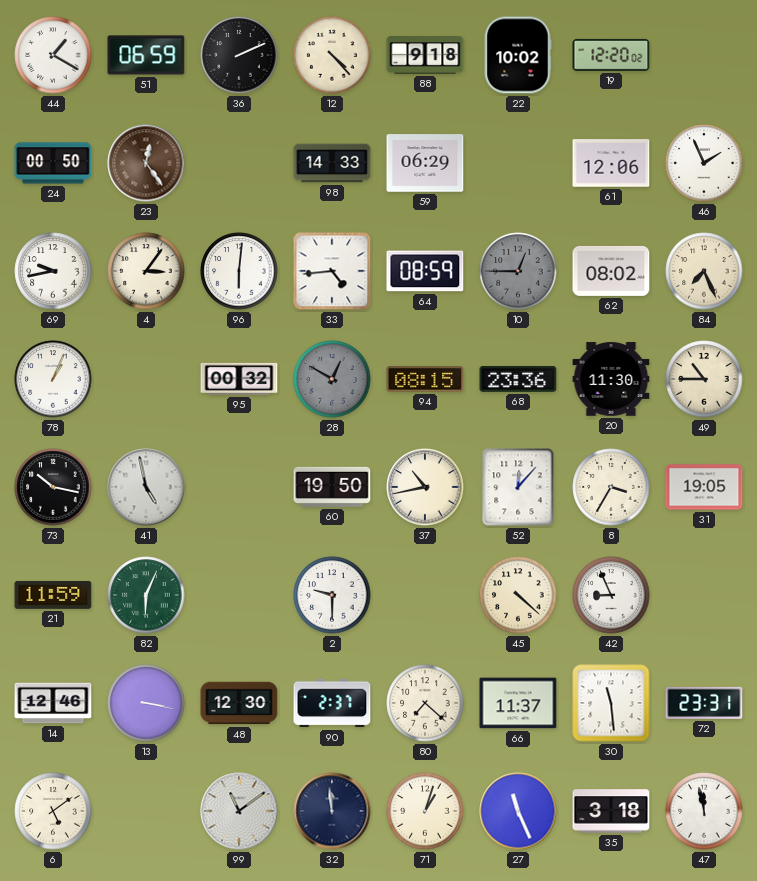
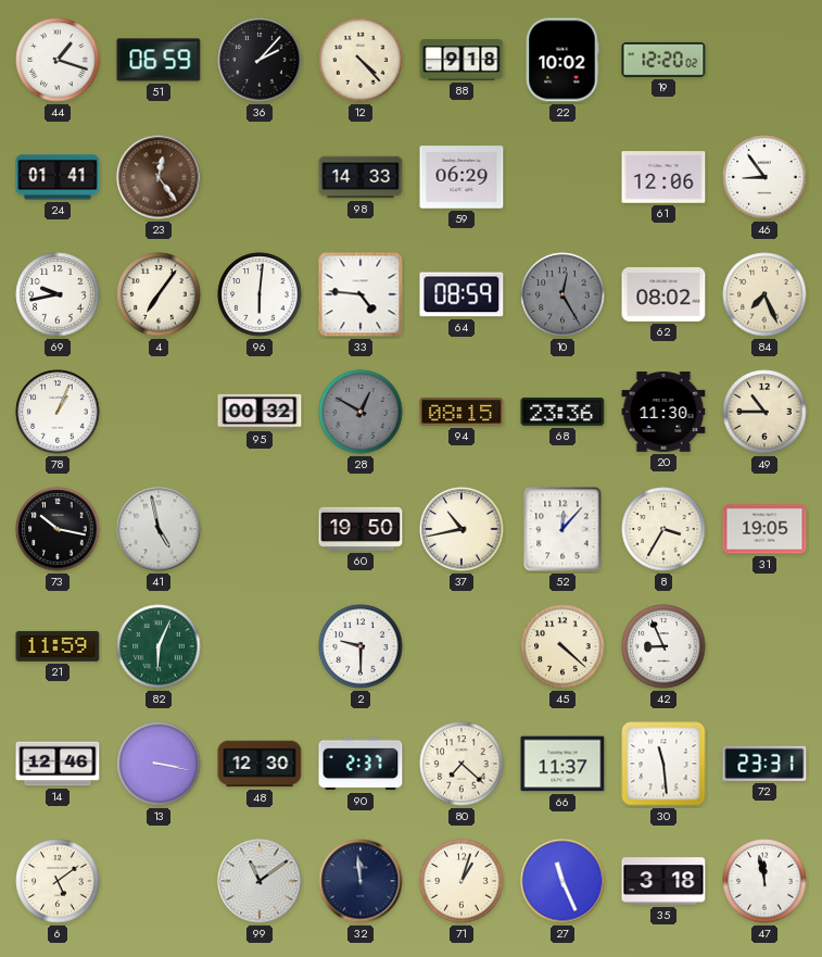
44: 1:20 -> 1:18
36: 2:11 -> 2:07
24: 00:50 -> 01:41
46: 1:56 -> 8:54
4: 3:06 -> 7:06
33: 4:44 -> 4:46
10: 12:45 -> 12:25
